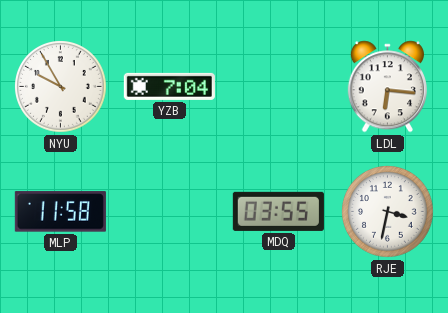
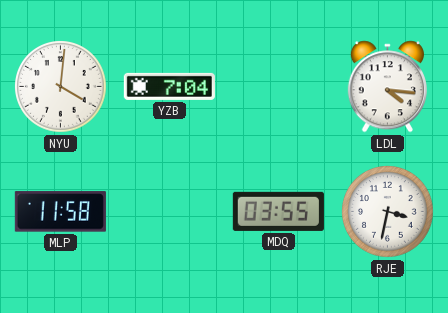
NYU: 9:55 -> 4:01
LDL: 6:16 -> 4:16
